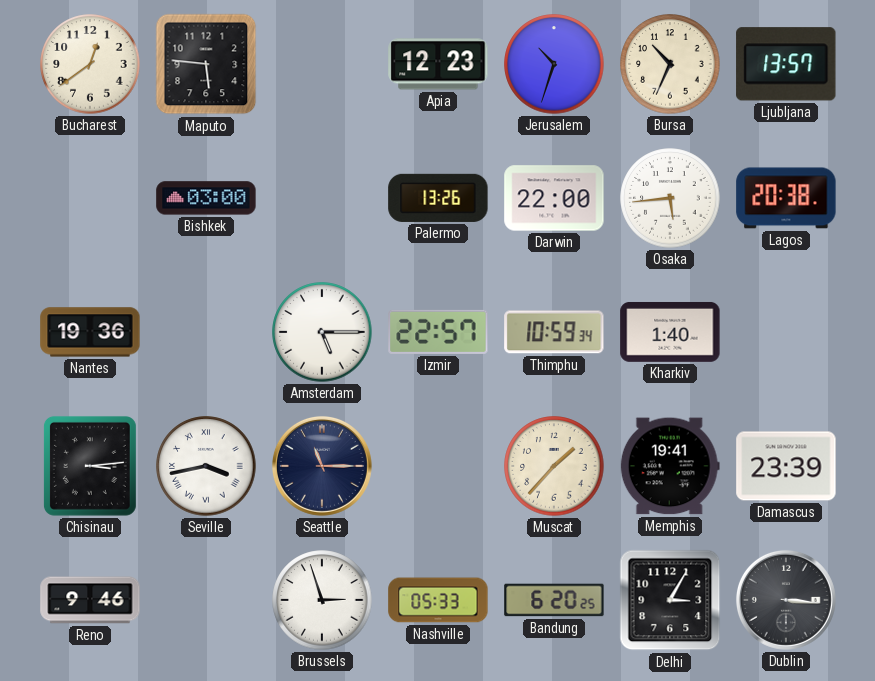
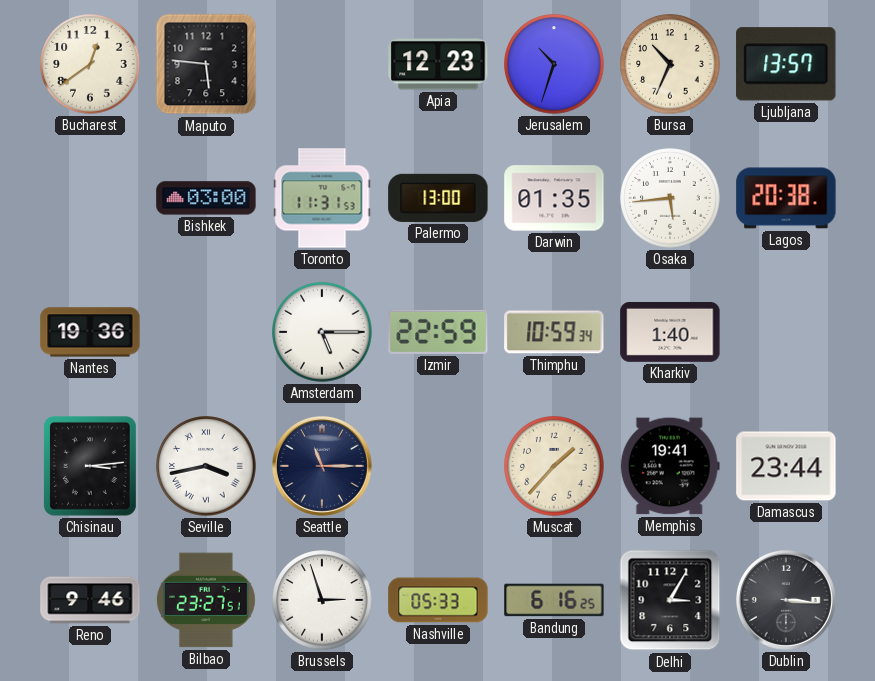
Toronto: none -> 11:31
Palermo: 13:26 -> 13:00
Darwin: 22:00 -> 01:35
Izmir: 22:57 -> 22:59
Damascus: 23:39 -> 23:44
Bilbao: none -> 23:27
Bandung: 6:20 -> 6:16
